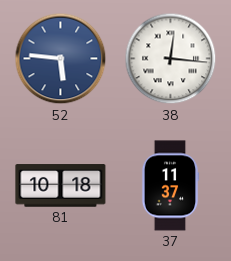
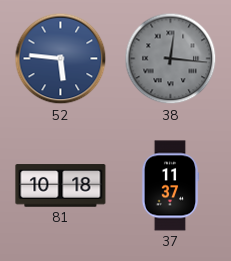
38 dial: white -> grey
